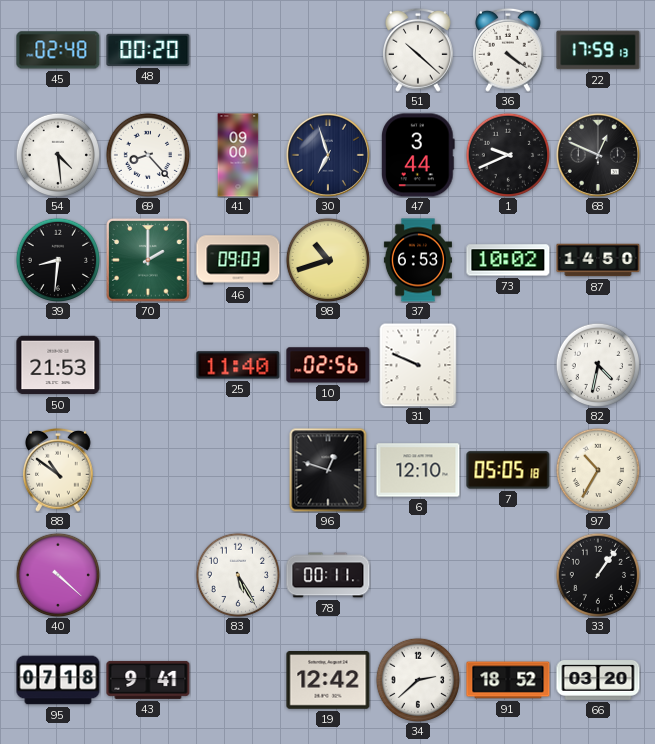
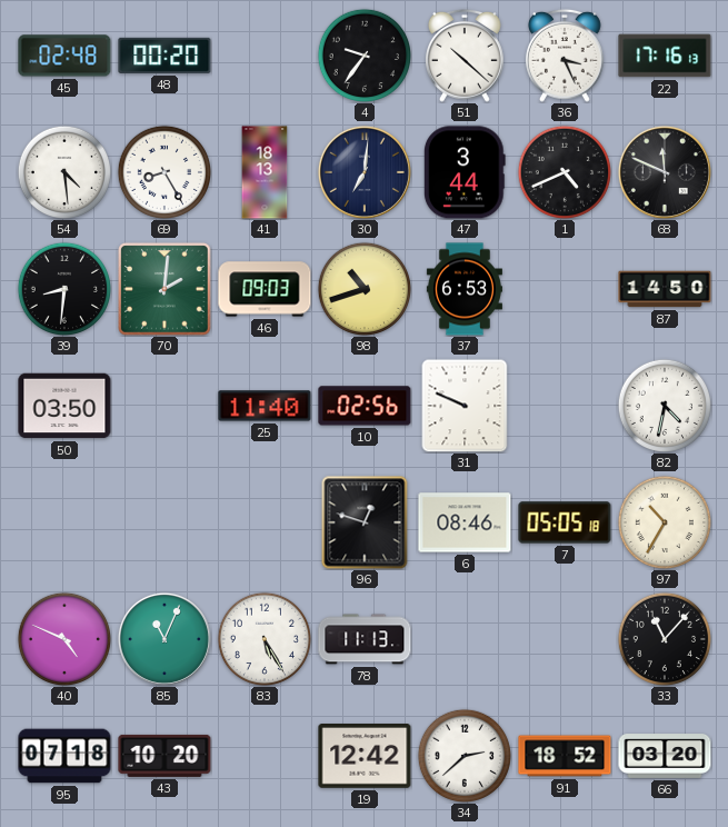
4: none -> 9:36
36: 4:21 -> 3:26
22: 17:59 -> 17:16
69: 8:23 -> 8:25
41: 09:00 -> 18:13
30: 6:57 -> 7:01
1: 9:41 -> 4:41
68: 12:49 -> 11:49
70: 2:00 -> 2:01
73: 10:02 -> none
50: 21:53 -> 03:50
88: 10:51 -> none
6: 12:10 -> 08:46
40: 4:22 -> 4:49
85: none -> 11:04
78: 00:11 -> 11:13
33: 1:06 -> 11:07
43: 9:41 -> 10:20
